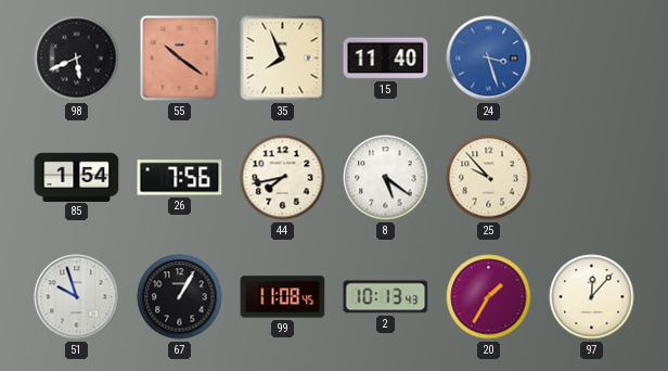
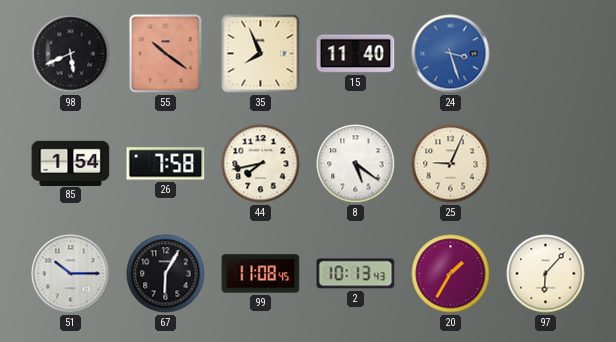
26: 7:56 -> 7:58
25: 9:53 -> 9:04
51: 9:57 -> 10:15
67: 1:05 -> 6:05
97: 12:07 -> 6:07
